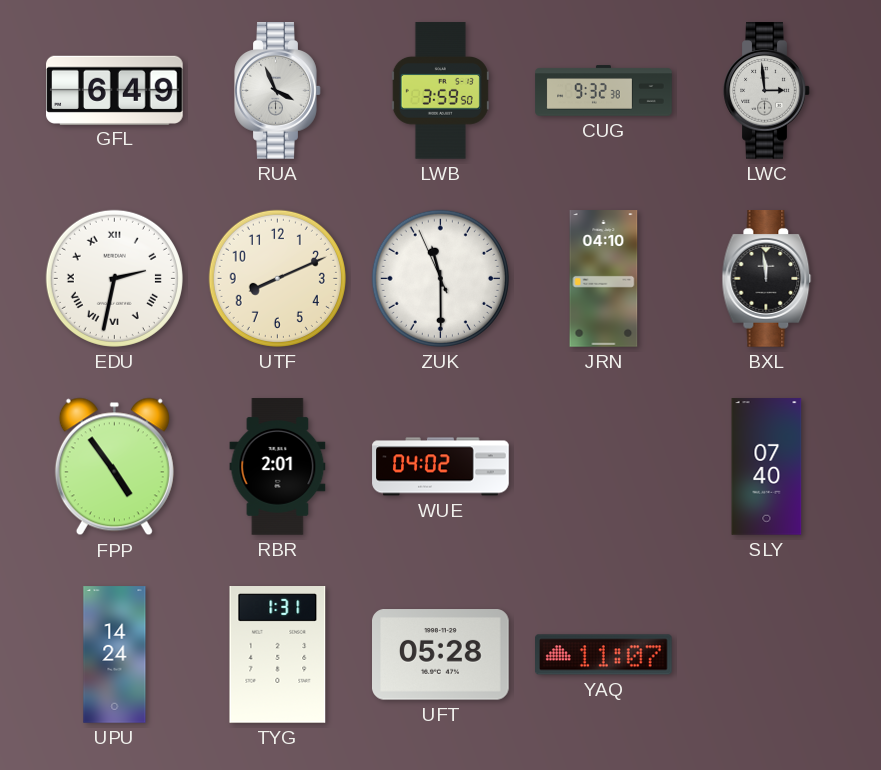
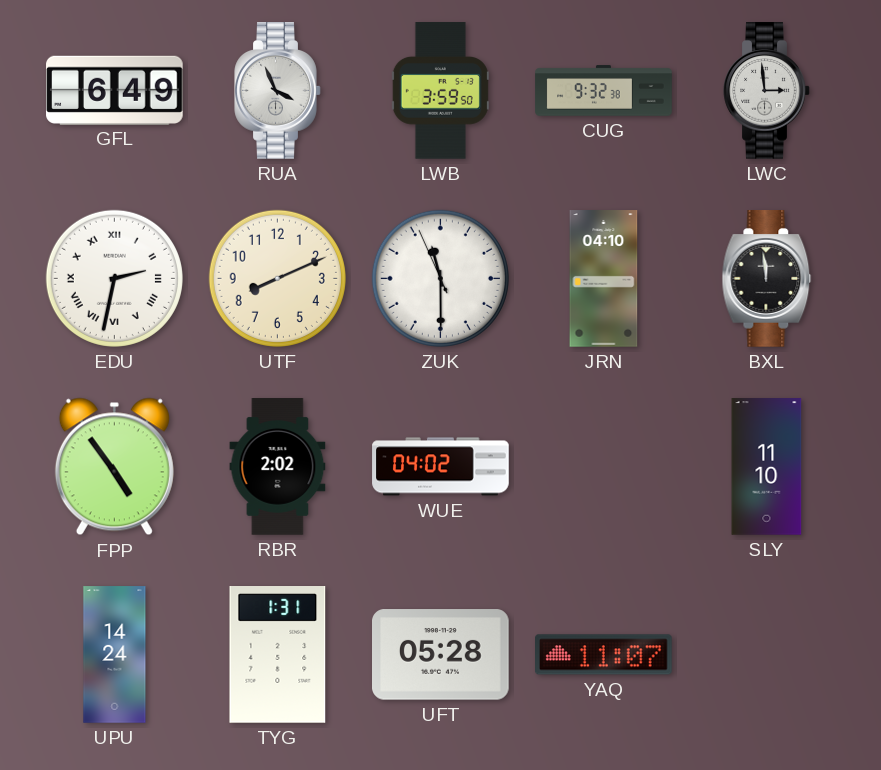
RBR: 2:01 -> 2:02
SLY: 07:40 -> 11:10
